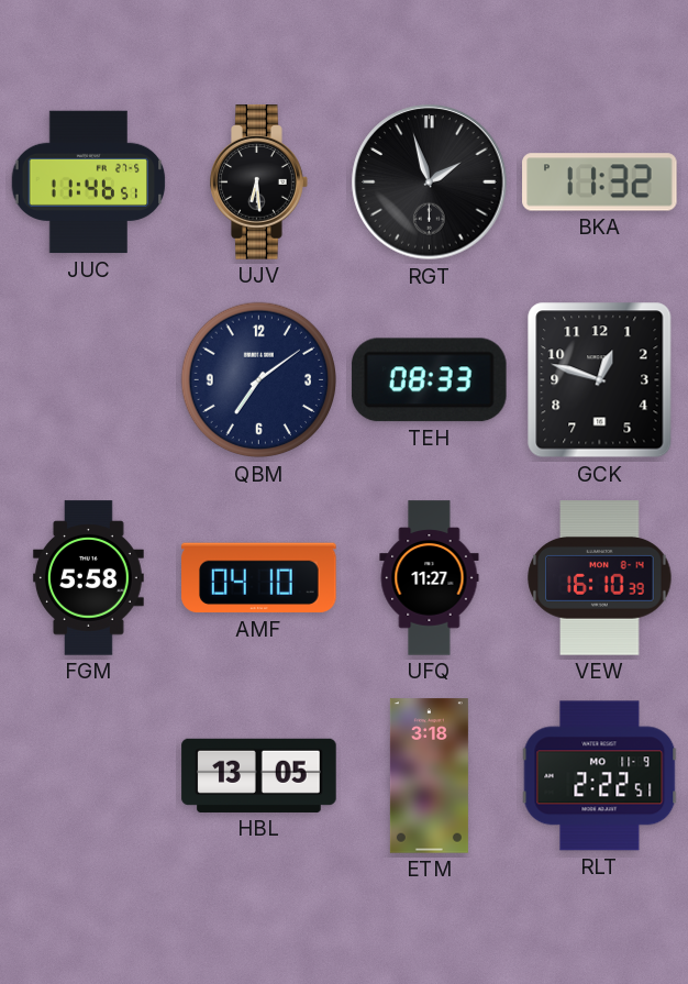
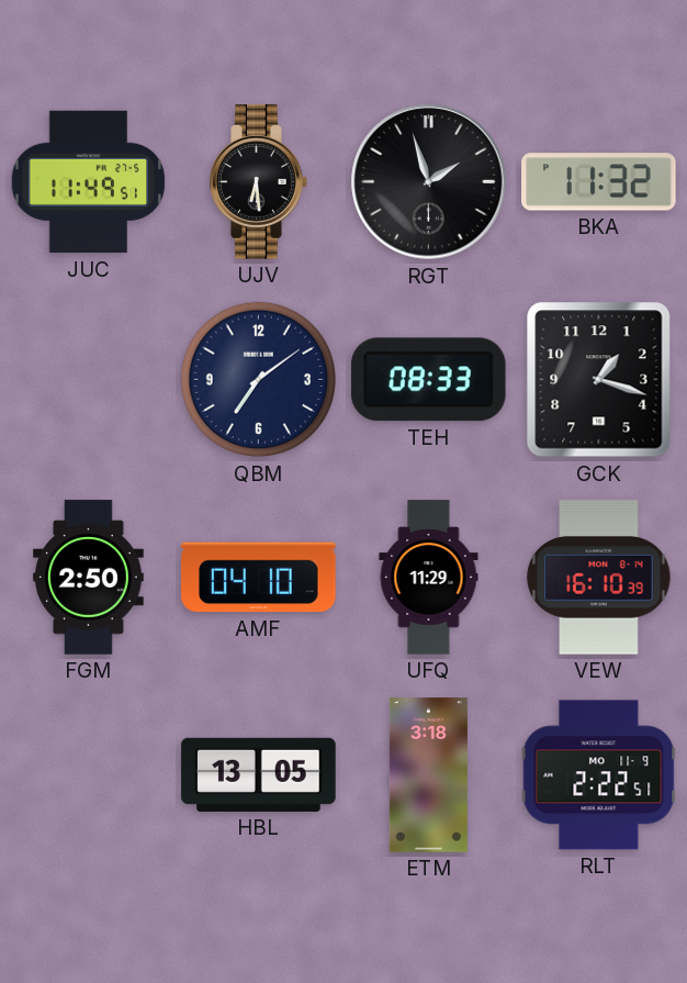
JUC: 11:46 -> 11:49
GCK: 12:48 -> 1:18
FGM: 5:58 -> 2:50
UFQ: 11:27 -> 11:29
